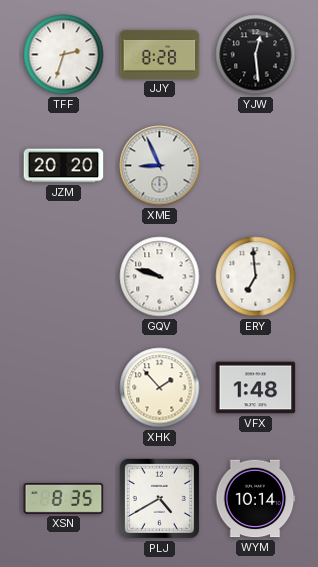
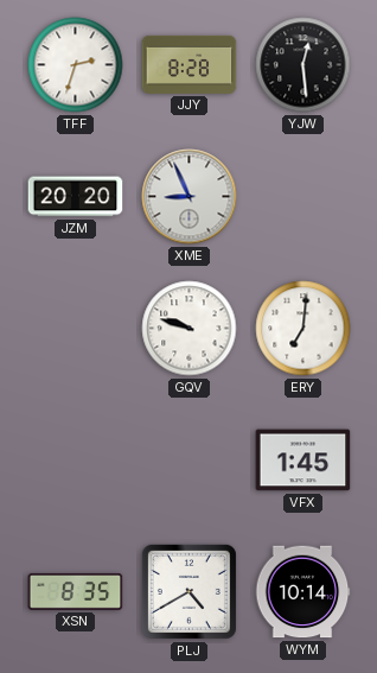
ERY: 6:59 -> 7:01
XHK: 1:53 -> none
VFX: 1:48 -> 1:45
